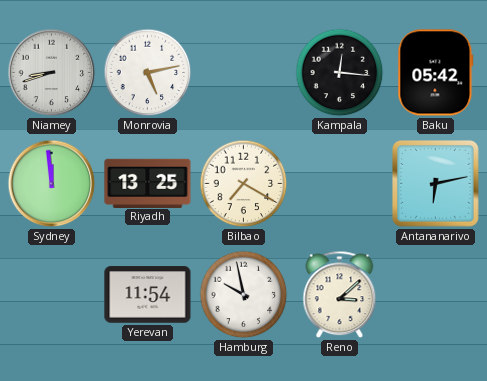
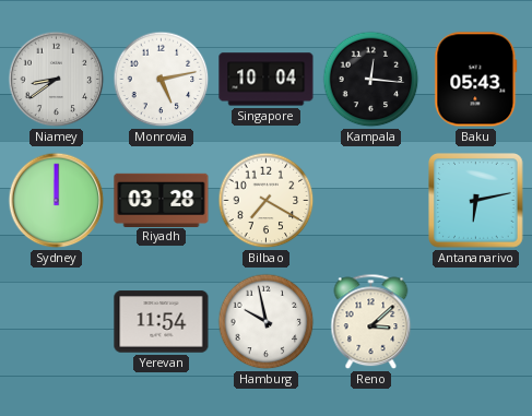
Niamey: 8:42 -> 8:39
Singapore: none -> 10:04
Baku: 05:42 -> 05:43
Sydney: 11:59 -> 12:00
Riyadh: 13:25 -> 03:28
